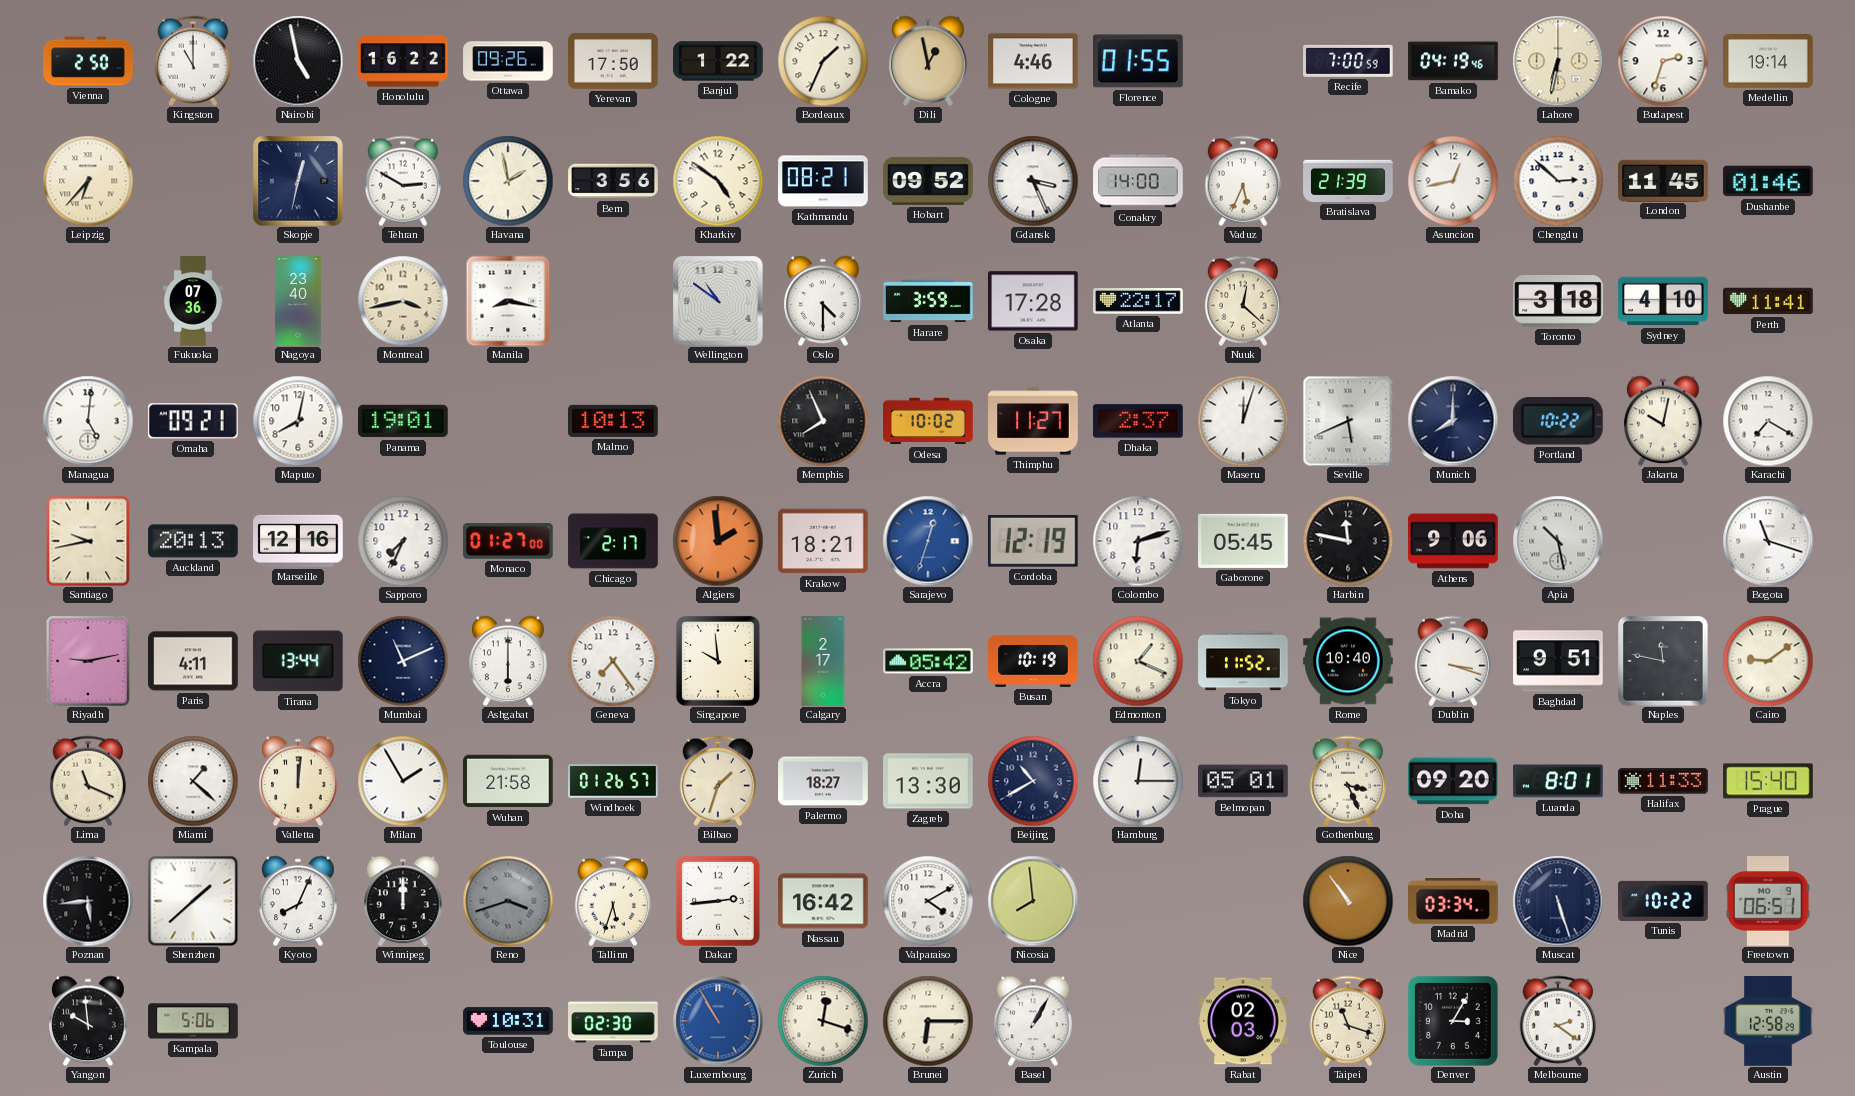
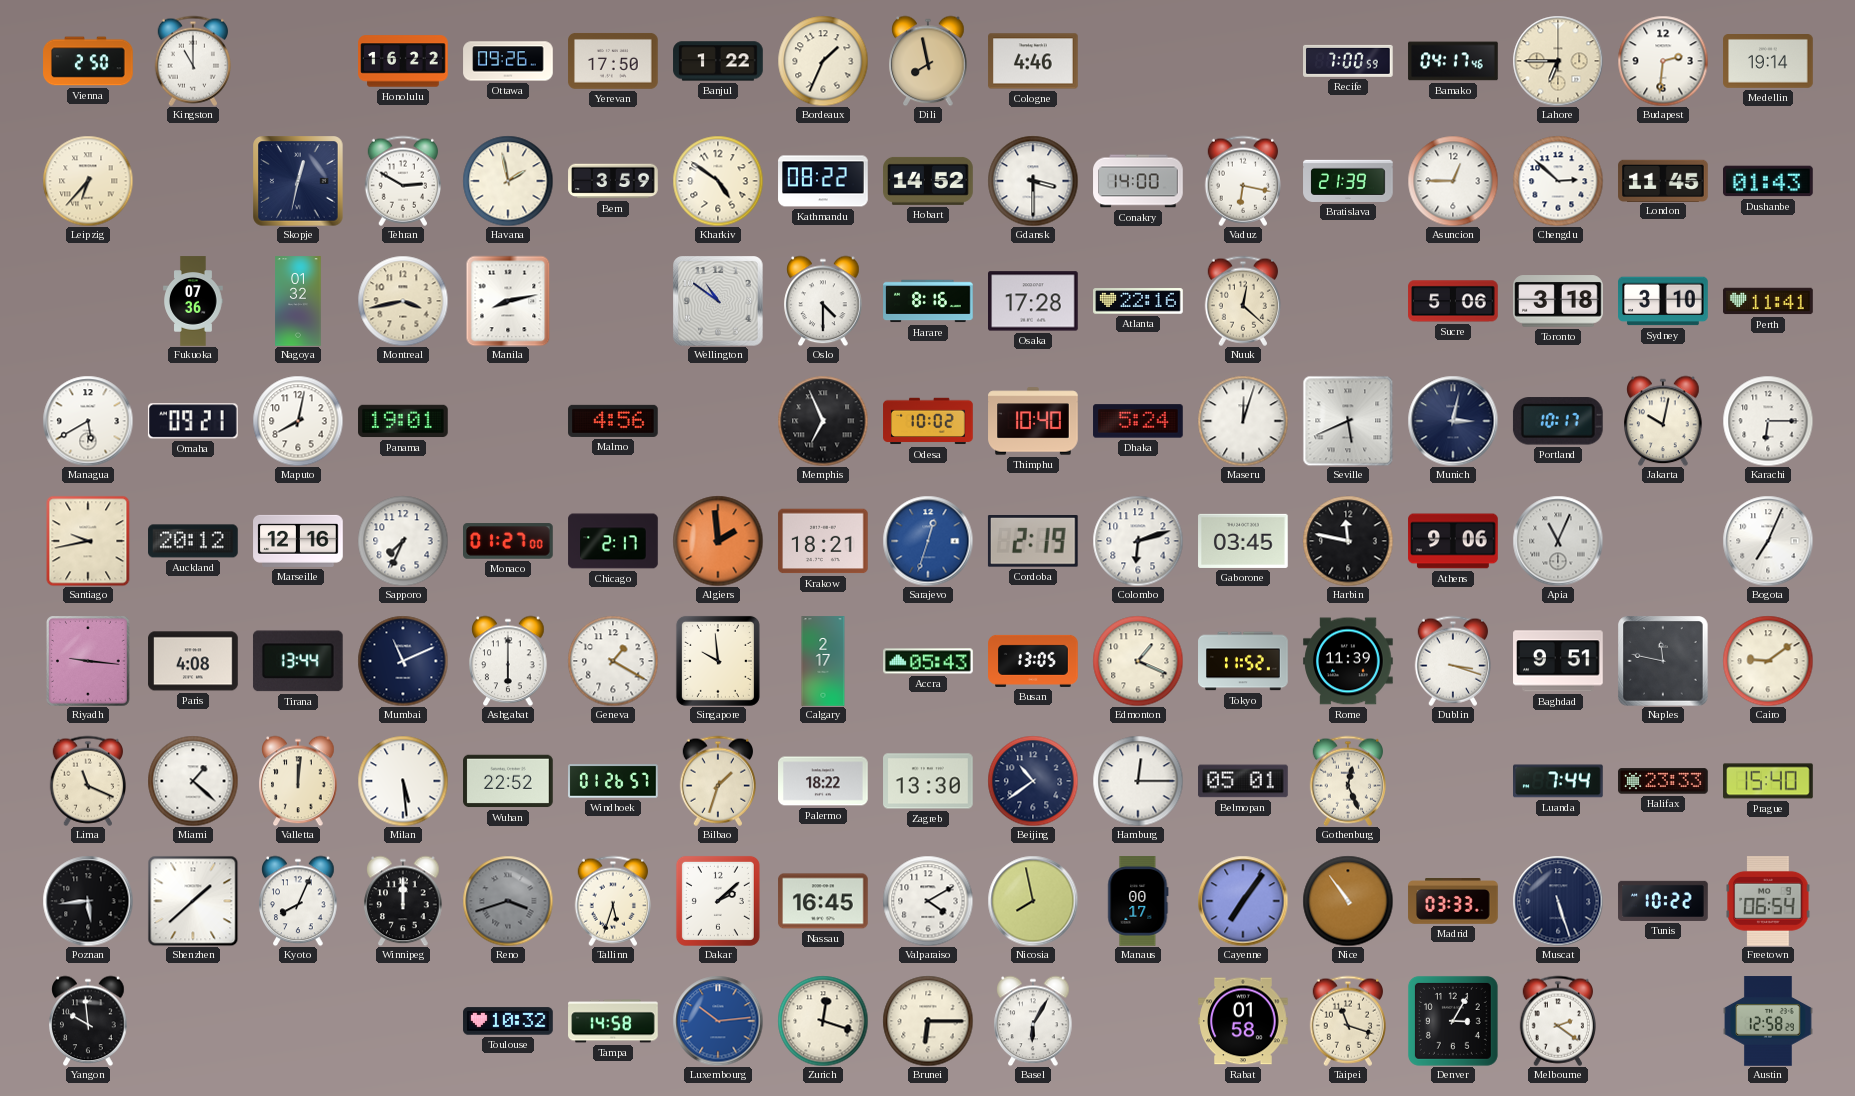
Nairobi: 4:58 -> none
Dili: 12:58 -> 7:58
Florence: 01:55 -> none
Bamako: 04:19 -> 04:17
Lahore: 6:32 -> 6:45
Budapest: 2:33 -> 2:31
Bern: 3:56 -> 3:59
Kathmandu: 08:21 -> 08:22
Hobart: 09:52 -> 14:52
Gdansk: 3:26 -> 3:30
Vaduz: 5:34 -> 6:17
Asuncion: 12:43 -> 12:45
Dushanbe: 01:46 -> 01:43
Nagoya: 23:40 -> 01:32
Manila: 8:17 -> 8:13
Harare: 3:59 -> 8:16
Atlanta: 22:17 -> 22:16
Sucre: none -> 5:06
Sydney: 4:10 -> 3:10
Managua: 5:01 -> 5:40
Malmo: 10:13 -> 4:56
Memphis: 7:56 -> 6:56
Thimphu: 11:27 -> 10:40
Dhaka: 2:37 -> 5:24
Munich: 8:00 -> 3:02
Portland: 10:22 -> 10:17
Karachi: 7:20 -> 6:15
Auckland: 20:13 -> 20:12
Cordoba: 12:19 -> 2:19
Gaborone: 05:45 -> 03:45
Apia: 10:28 -> 11:04
Bogota: 11:18 -> 7:04
Riyadh: 9:13 -> 9:16
Paris: 4:11 -> 4:08
Geneva: 7:24 -> 1:20
Accra: 05:42 -> 05:43
Busan: 10:19 -> 13:05
Rome: 10:40 -> 11:39
Milan: 1:55 -> 5:29
Wuhan: 21:58 -> 22:52
Palermo: 18:27 -> 18:22
Beijing: 10:40 -> 10:39
Gothenburg: 3:26 -> 12:26
Doha: 09:20 -> none
Luanda: 8:01 -> 7:44
Halifax: 11:33 -> 23:33
Dakar: 2:44 -> 2:08
Nassau: 16:42 -> 16:45
Nicosia: 7:59 -> 7:58
Manaus: none -> 00:17
Cayenne: none -> 7:06
Madrid: 03:34 -> 03:33
Freetown: 06:51 -> 06:54
Kampala: 5:06 -> none
Toulouse: 10:31 -> 10:32
Tampa: 02:30 -> 14:58
Luxembourg: 10:55 -> 10:14
Basel: 1:05 -> 6:05
Rabat: 02:03 -> 01:58
